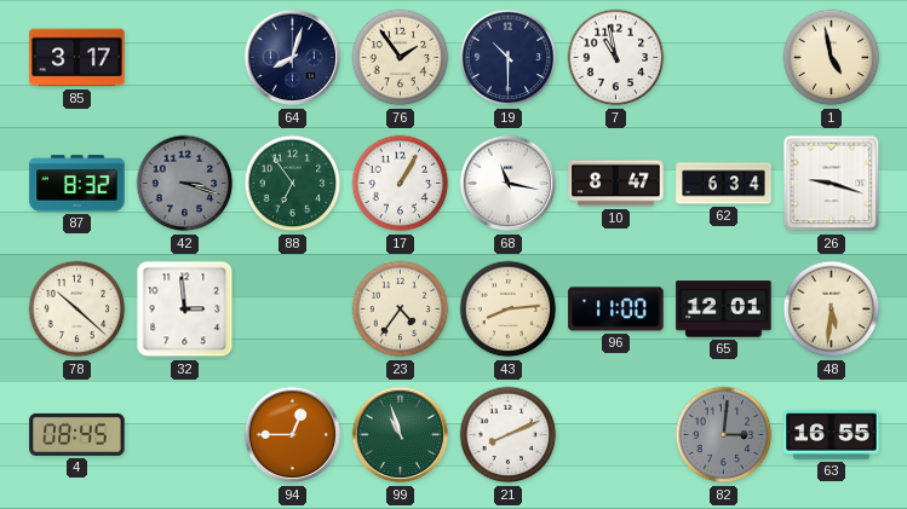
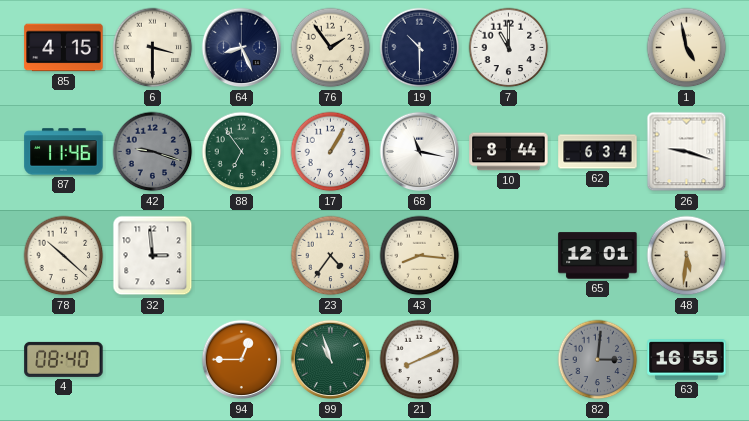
85: 3:17 -> 4:15
6: none -> 3:30
64: 8:03 -> 8:26
7: 10:58 -> 11:00
87: 8:32 -> 11:46
42: 3:18 -> 9:18
10: 8:47 -> 8:44
43: 8:14 -> 8:16
96: 11:00 -> none
4: 08:45 -> 08:40
